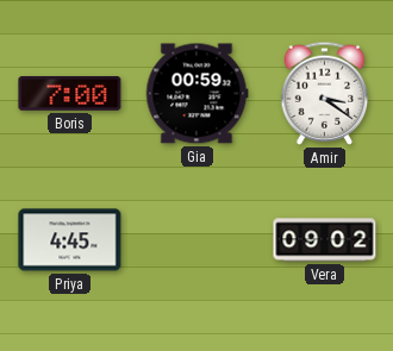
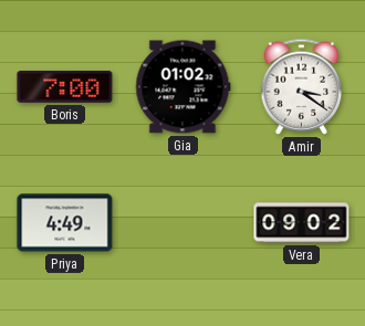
Gia: 00:59 -> 01:02
Priya: 4:45 -> 4:49
